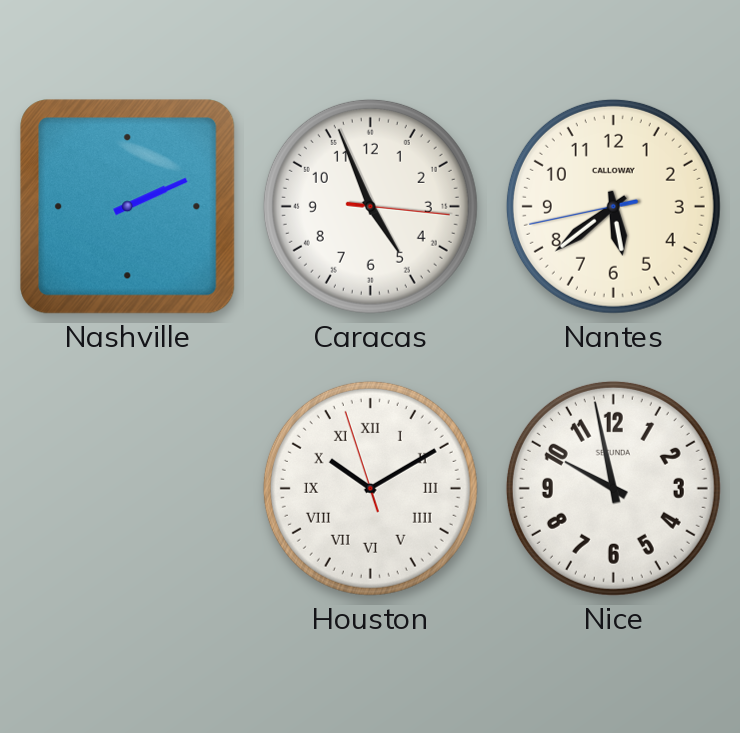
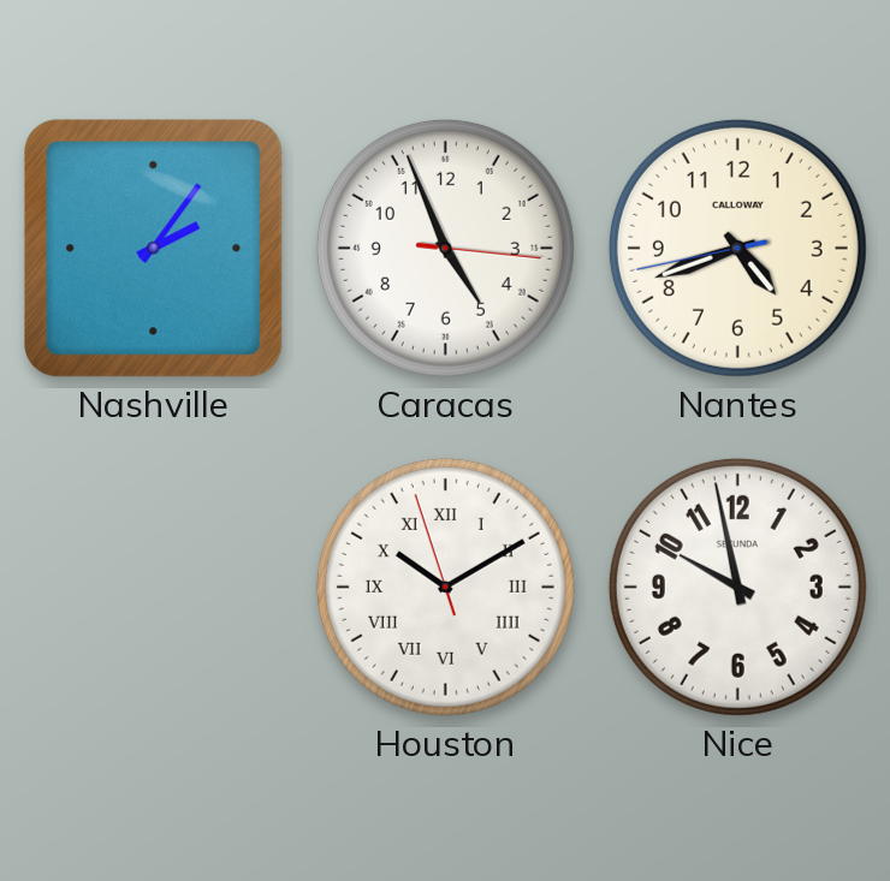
Nashville: 2:11 -> 2:06
Nantes: 5:38 -> 4:41
